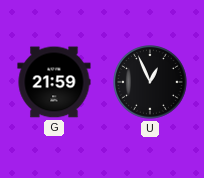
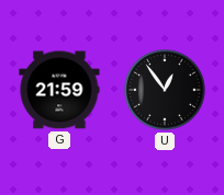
U: 12:56 -> 12:54
